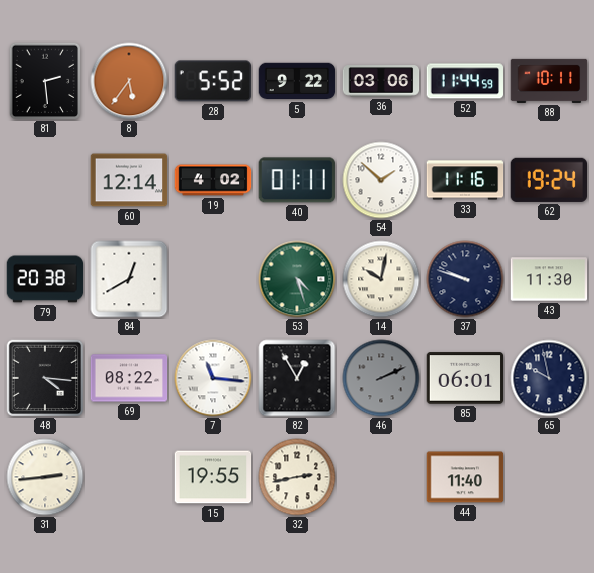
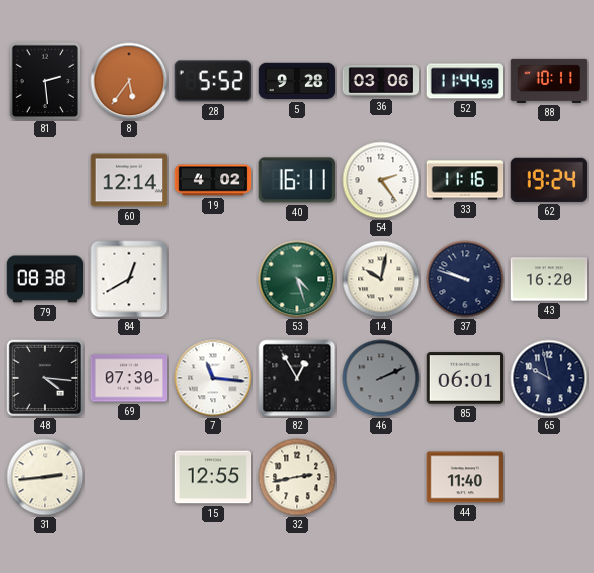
5: 9:22 -> 9:28
40: 01:11 -> 16:11
54: 1:52 -> 2:24
79: 20:38 -> 08:38
43: 11:30 -> 16:20
69: 08:22 -> 07:30
15: 19:55 -> 12:55
